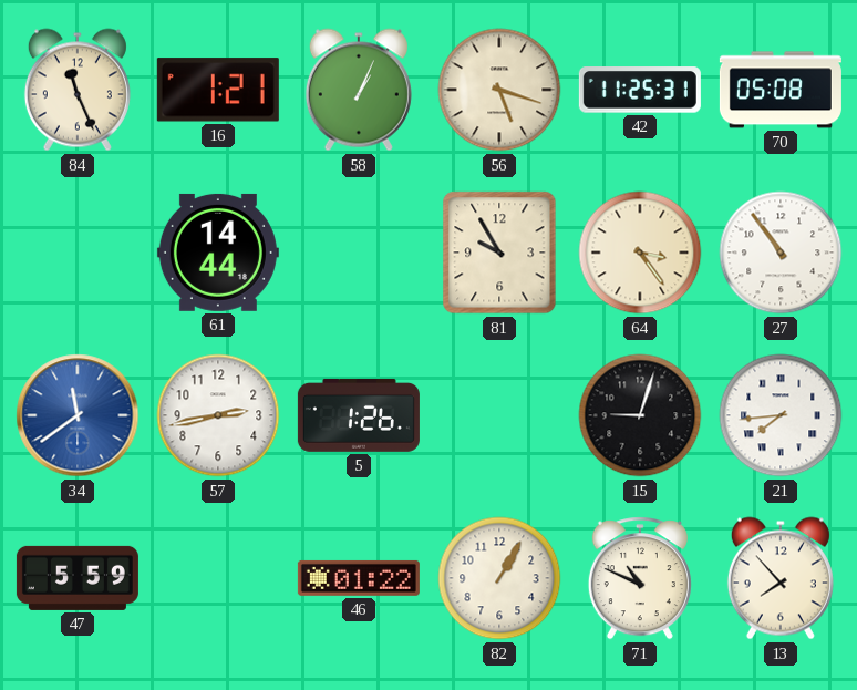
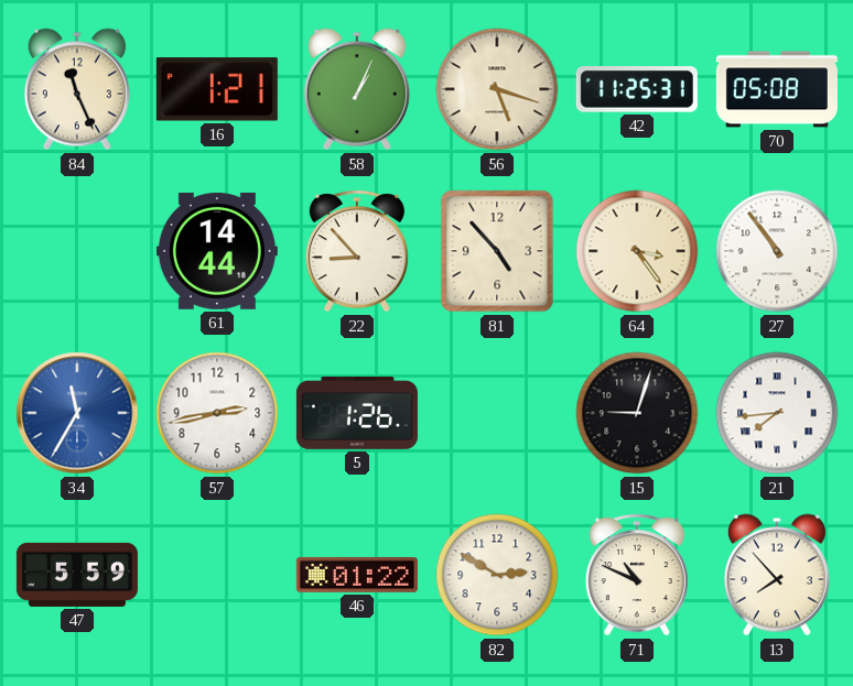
22: none -> 8:53
81: 9:55 -> 4:53
34: 11:39 -> 11:35
82: 1:05 -> 2:50
